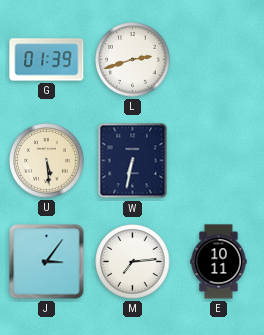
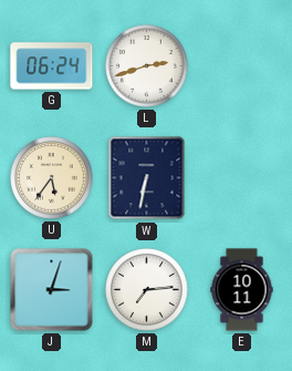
G: 01:39 -> 06:24
U: 5:29 -> 5:36
J: 3:06 -> 3:03
